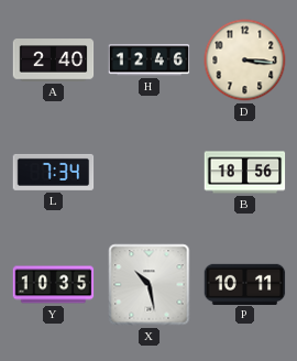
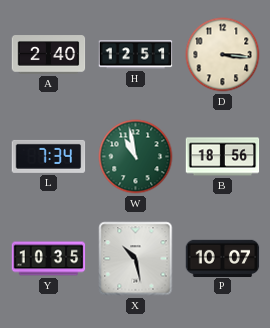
H: 12:46 -> 12:51
W: none -> 10:58
P: 10:11 -> 10:07
